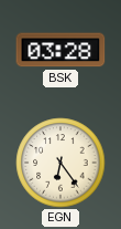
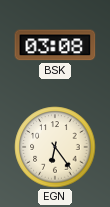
BSK: 03:28 -> 03:08
